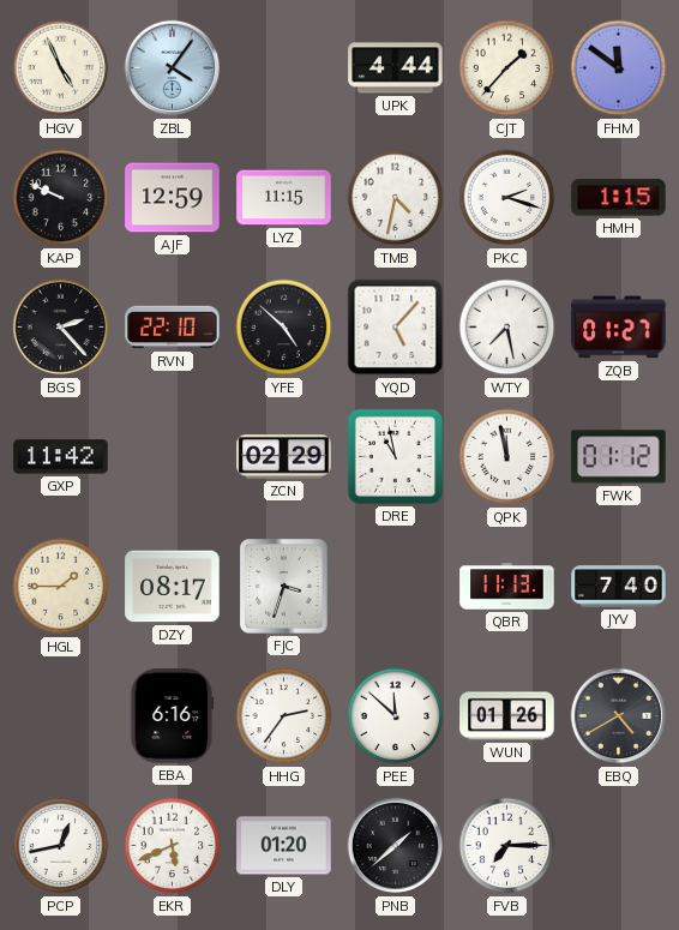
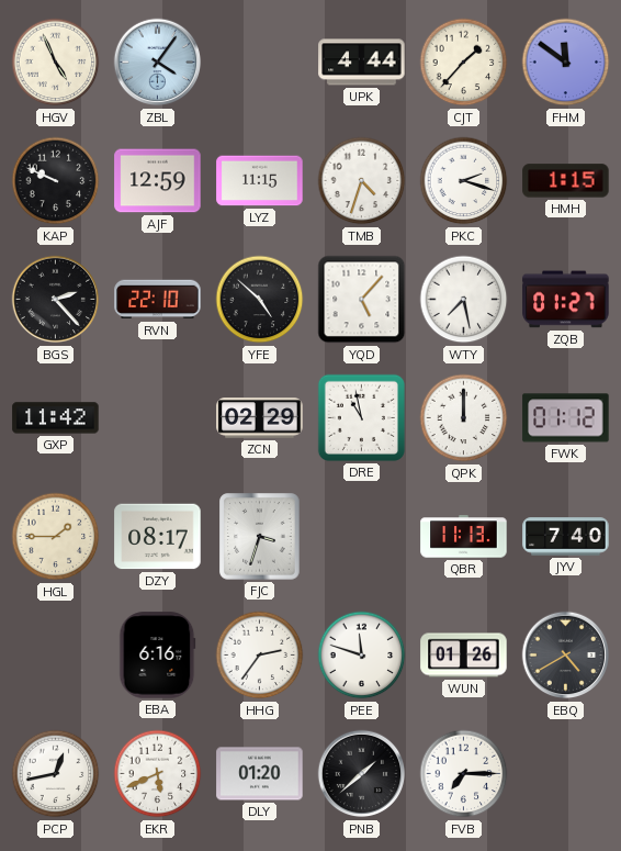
TMB: 4:32 -> 4:33
QPK: 11:58 -> 12:00
PEE: 11:52 -> 11:48
